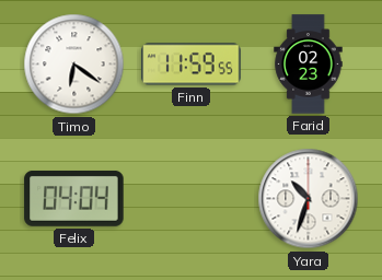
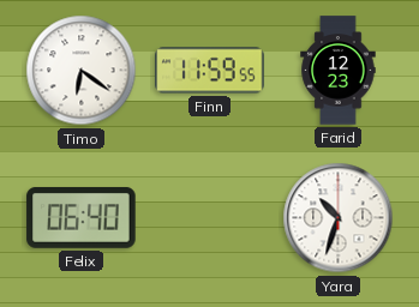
Farid: 02:23 -> 12:23
Felix: 04:04 -> 06:40
